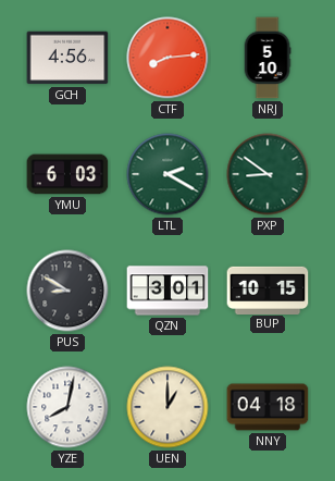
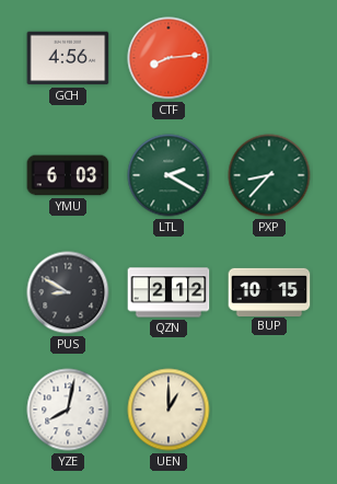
NRJ: 5:10 -> none
PXP: 8:51 -> 8:37
QZN: 3:01 -> 2:12
NNY: 04:18 -> none
